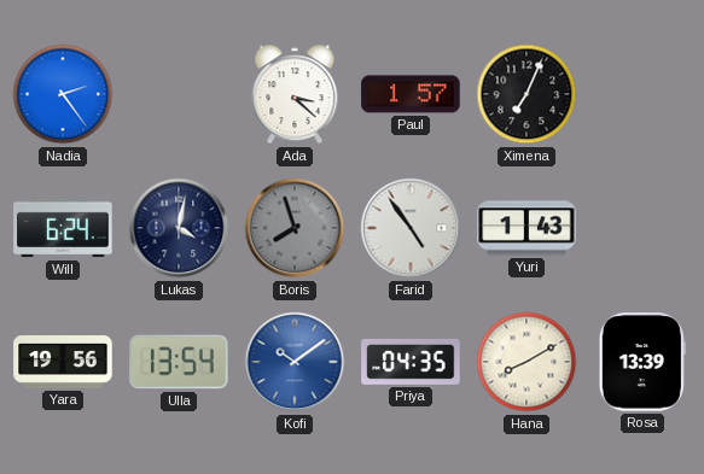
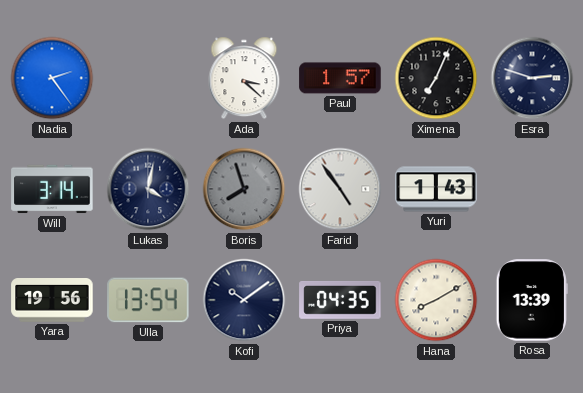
Esra: none -> 2:48
Will: 6:24 -> 3:14
Kofi dial: blue -> navy
